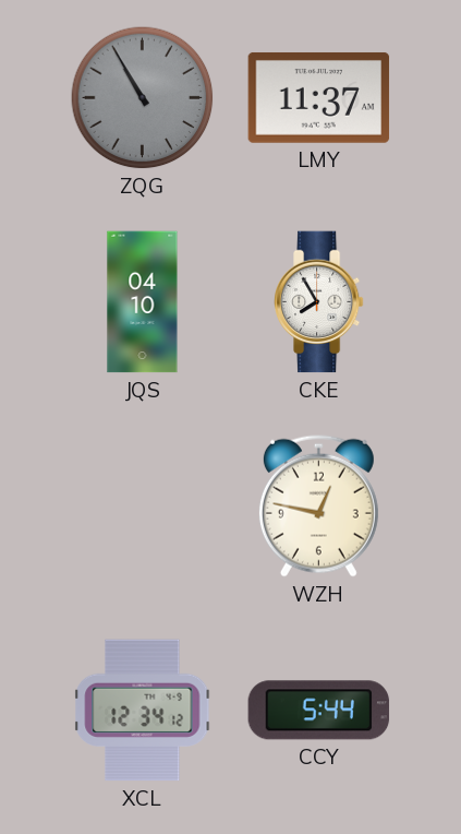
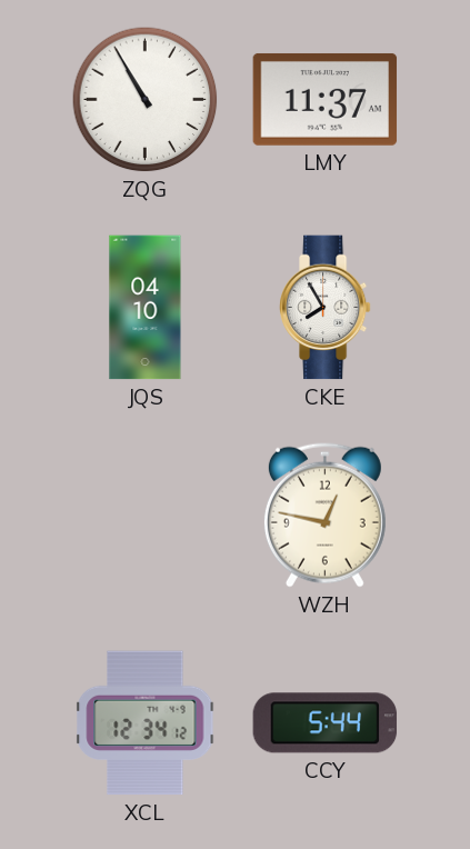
ZQG dial: grey -> white
